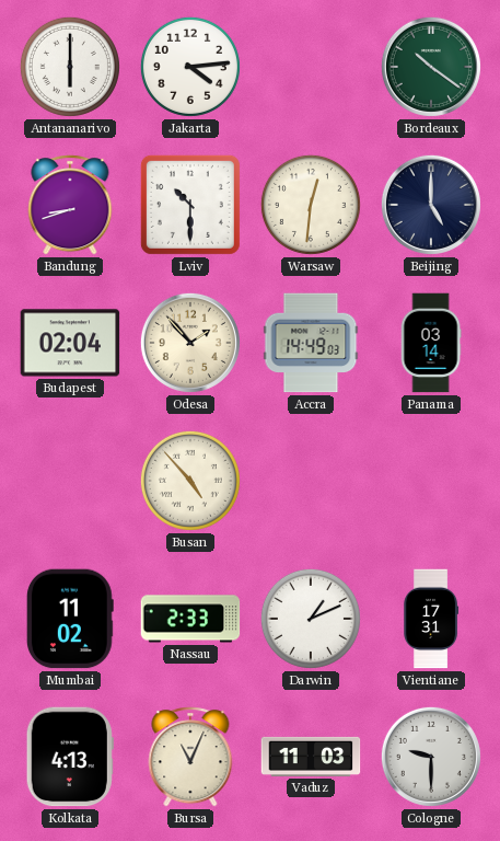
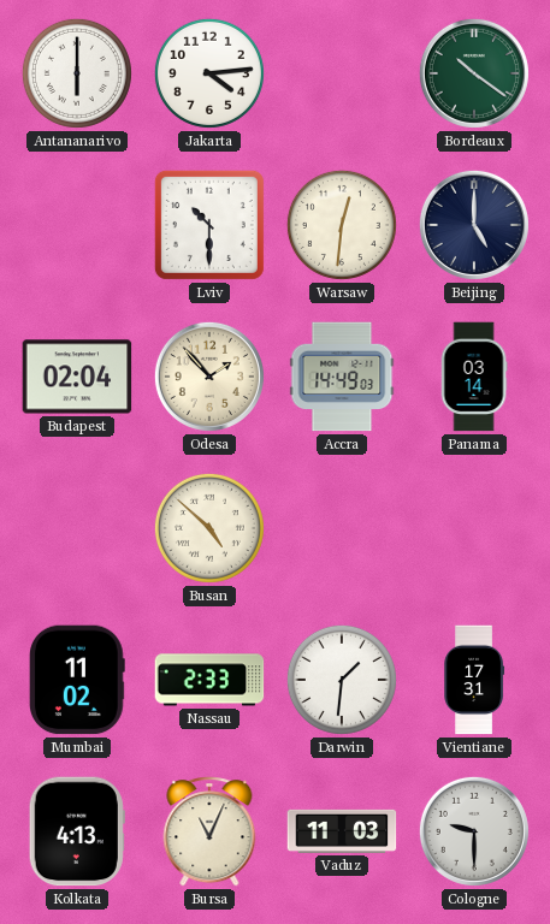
Bandung: 8:42 -> none
Busan: 4:53 -> 4:52
Darwin: 1:11 -> 1:31
